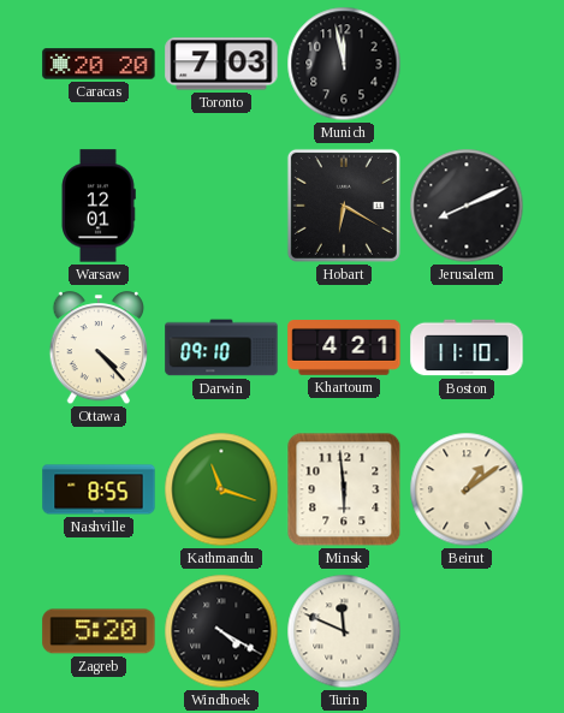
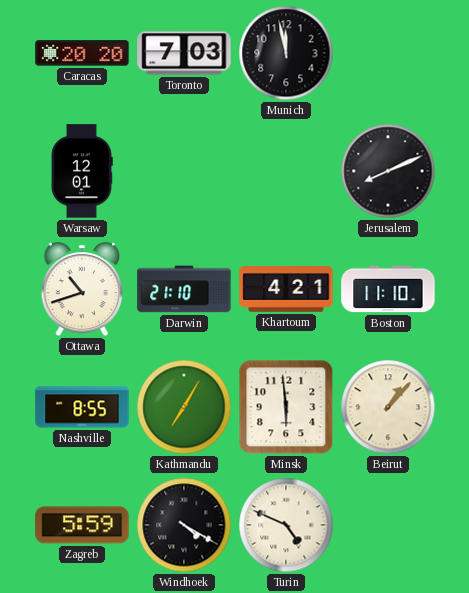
Hobart: 6:20 -> none
Ottawa: 4:23 -> 10:42
Darwin: 09:10 -> 21:10
Kathmandu: 11:18 -> 7:05
Beirut: 1:09 -> 1:07
Zagreb: 5:20 -> 5:59
Turin: 11:49 -> 4:49
